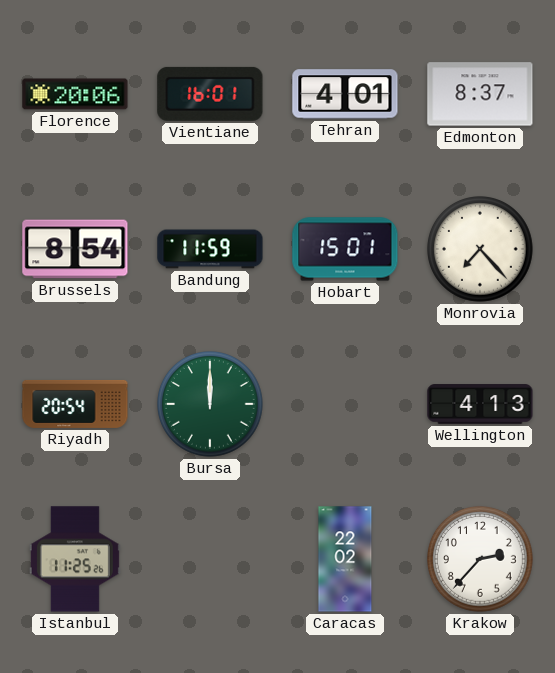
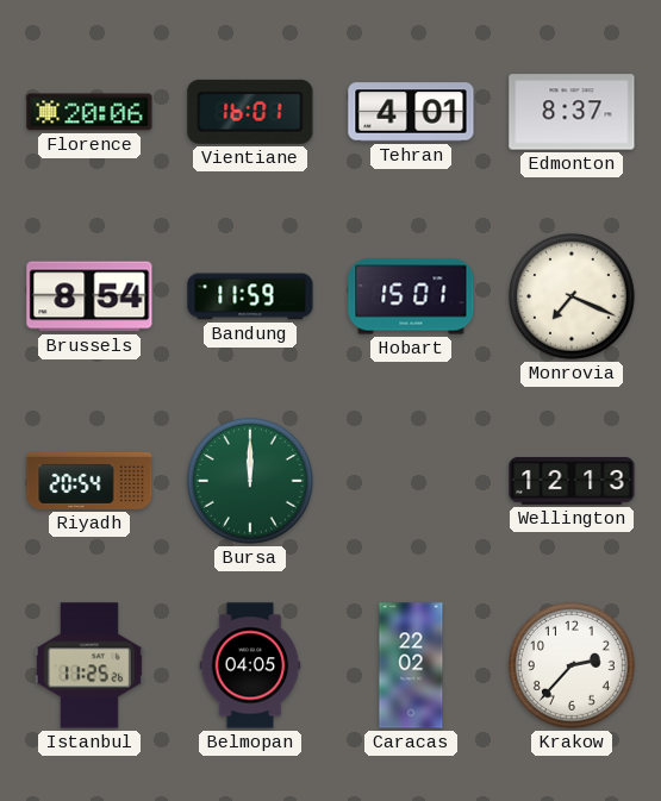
Monrovia: 7:23 -> 7:19
Wellington: 4:13 -> 12:13
Belmopan: none -> 04:05
